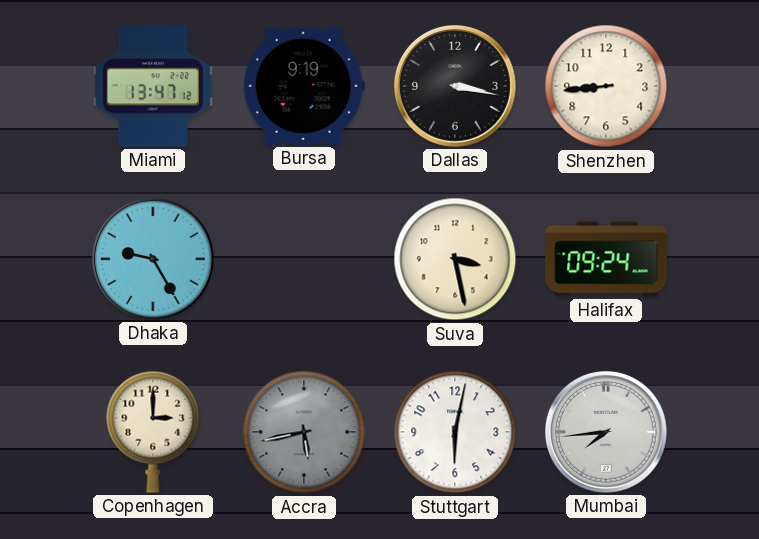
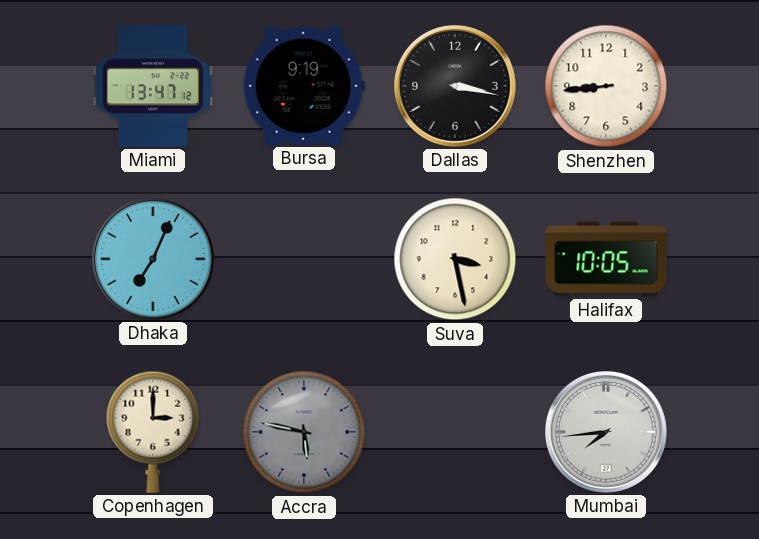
Dhaka: 9:25 -> 7:04
Halifax: 09:24 -> 10:05
Accra: 5:43 -> 5:47
Stuttgart: 6:02 -> none
